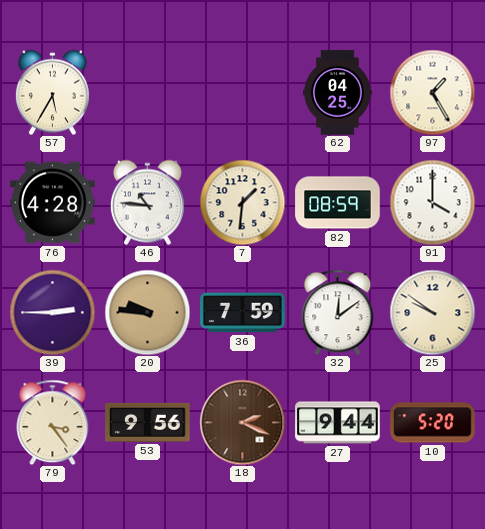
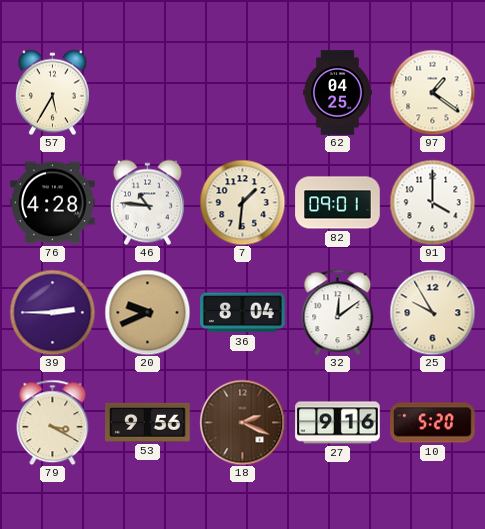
97: 1:25 -> 1:21
82: 08:59 -> 09:01
20: 9:46 -> 9:41
36: 7:59 -> 8:04
25: 9:51 -> 9:55
79: 3:24 -> 3:20
27: 9:44 -> 9:16
